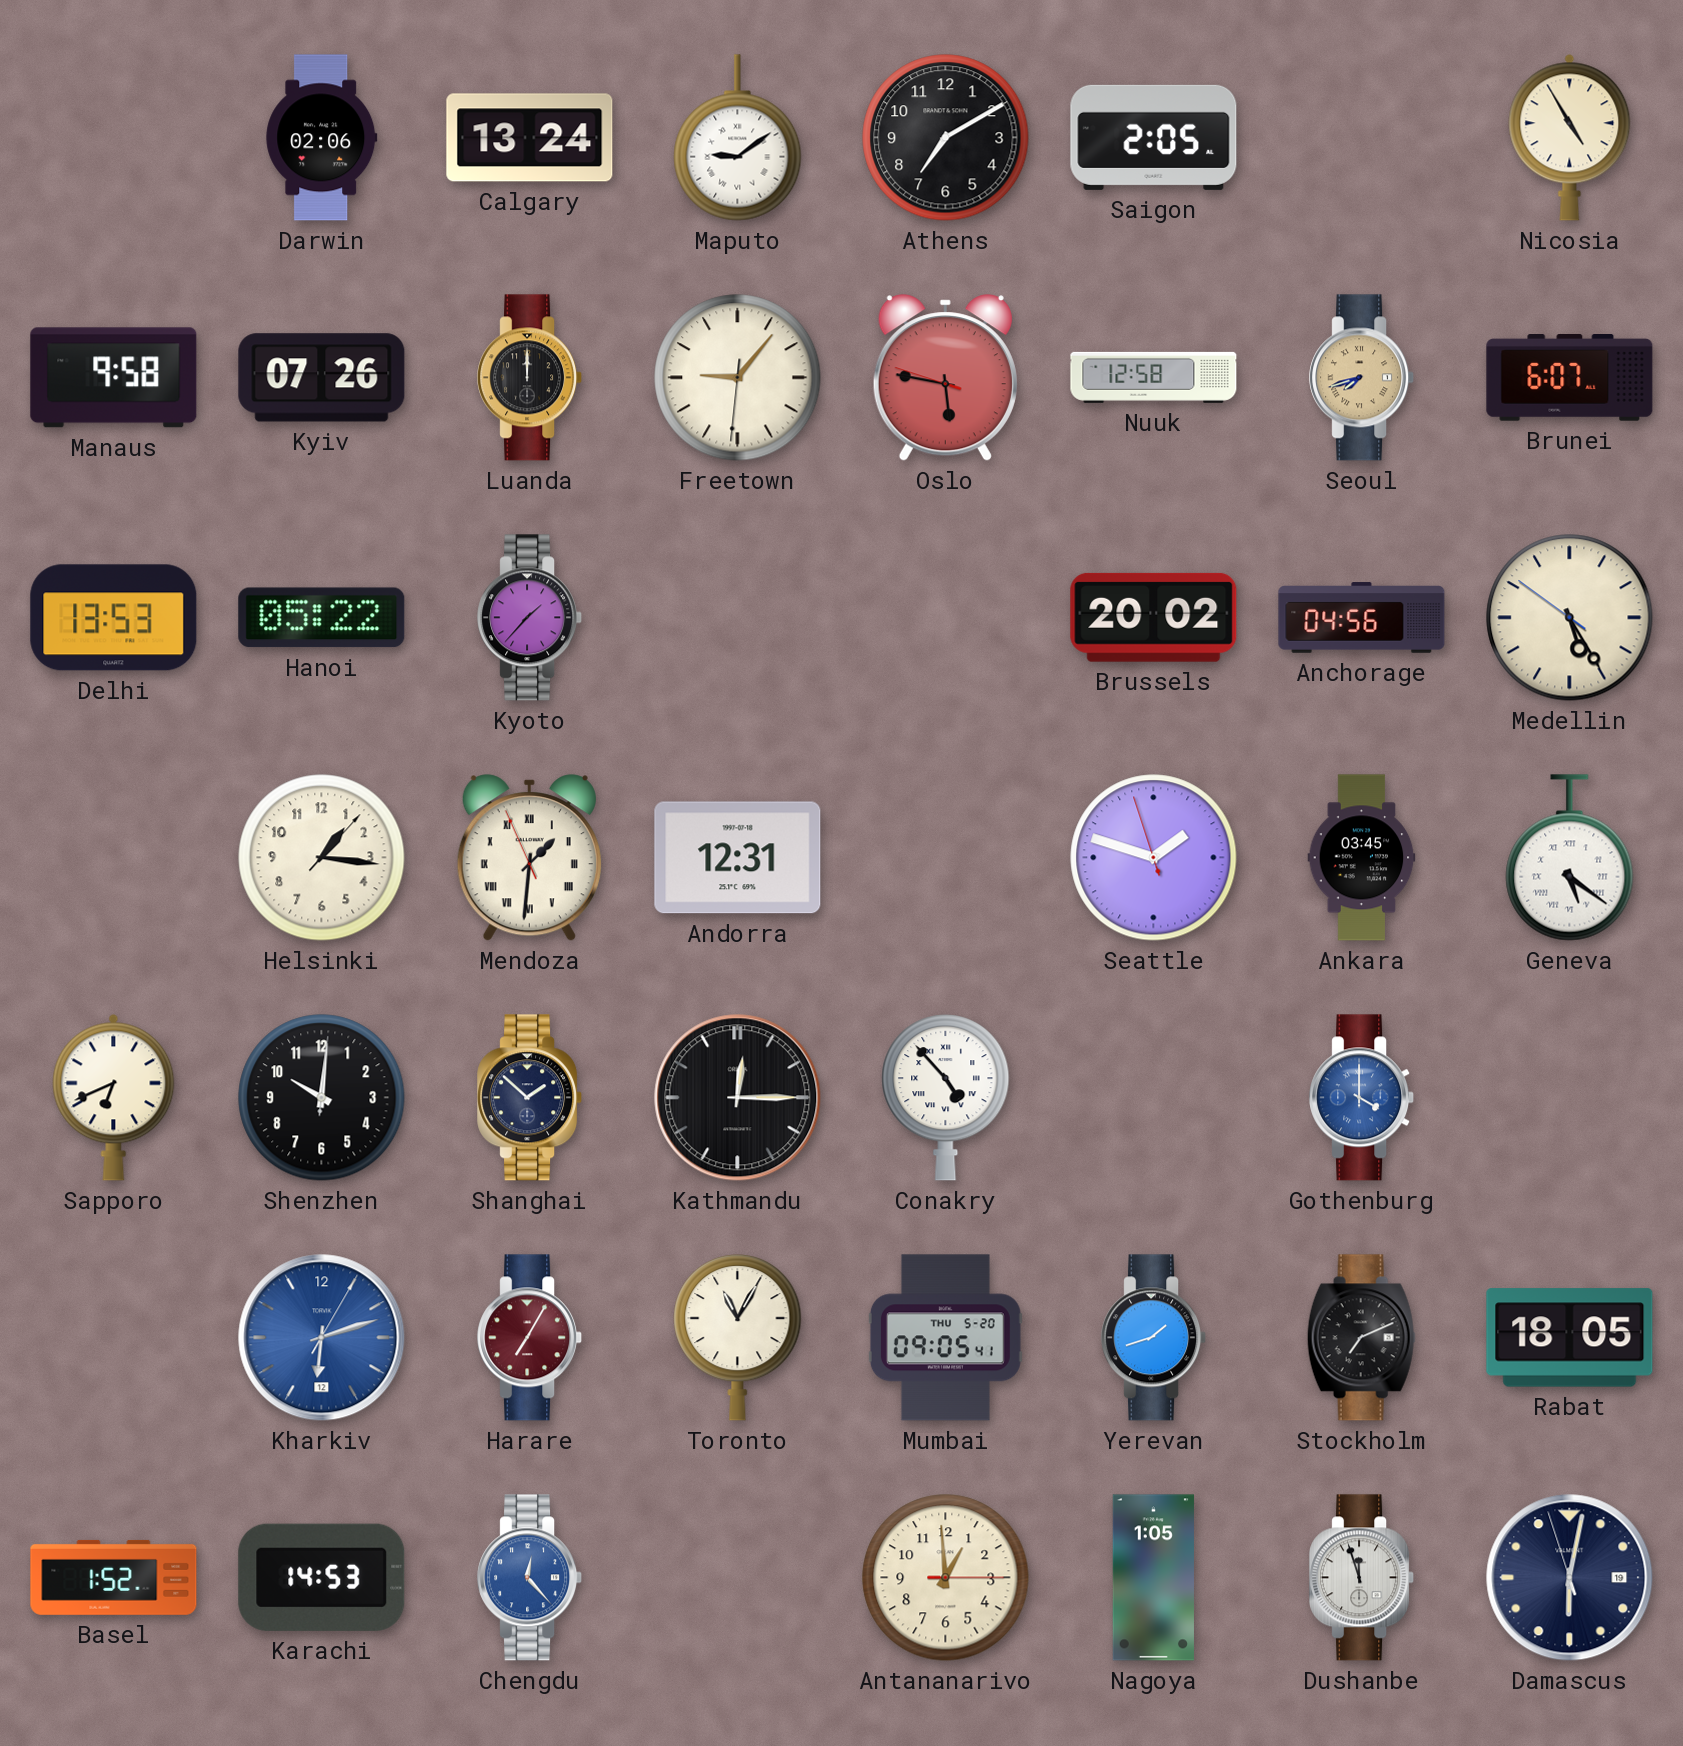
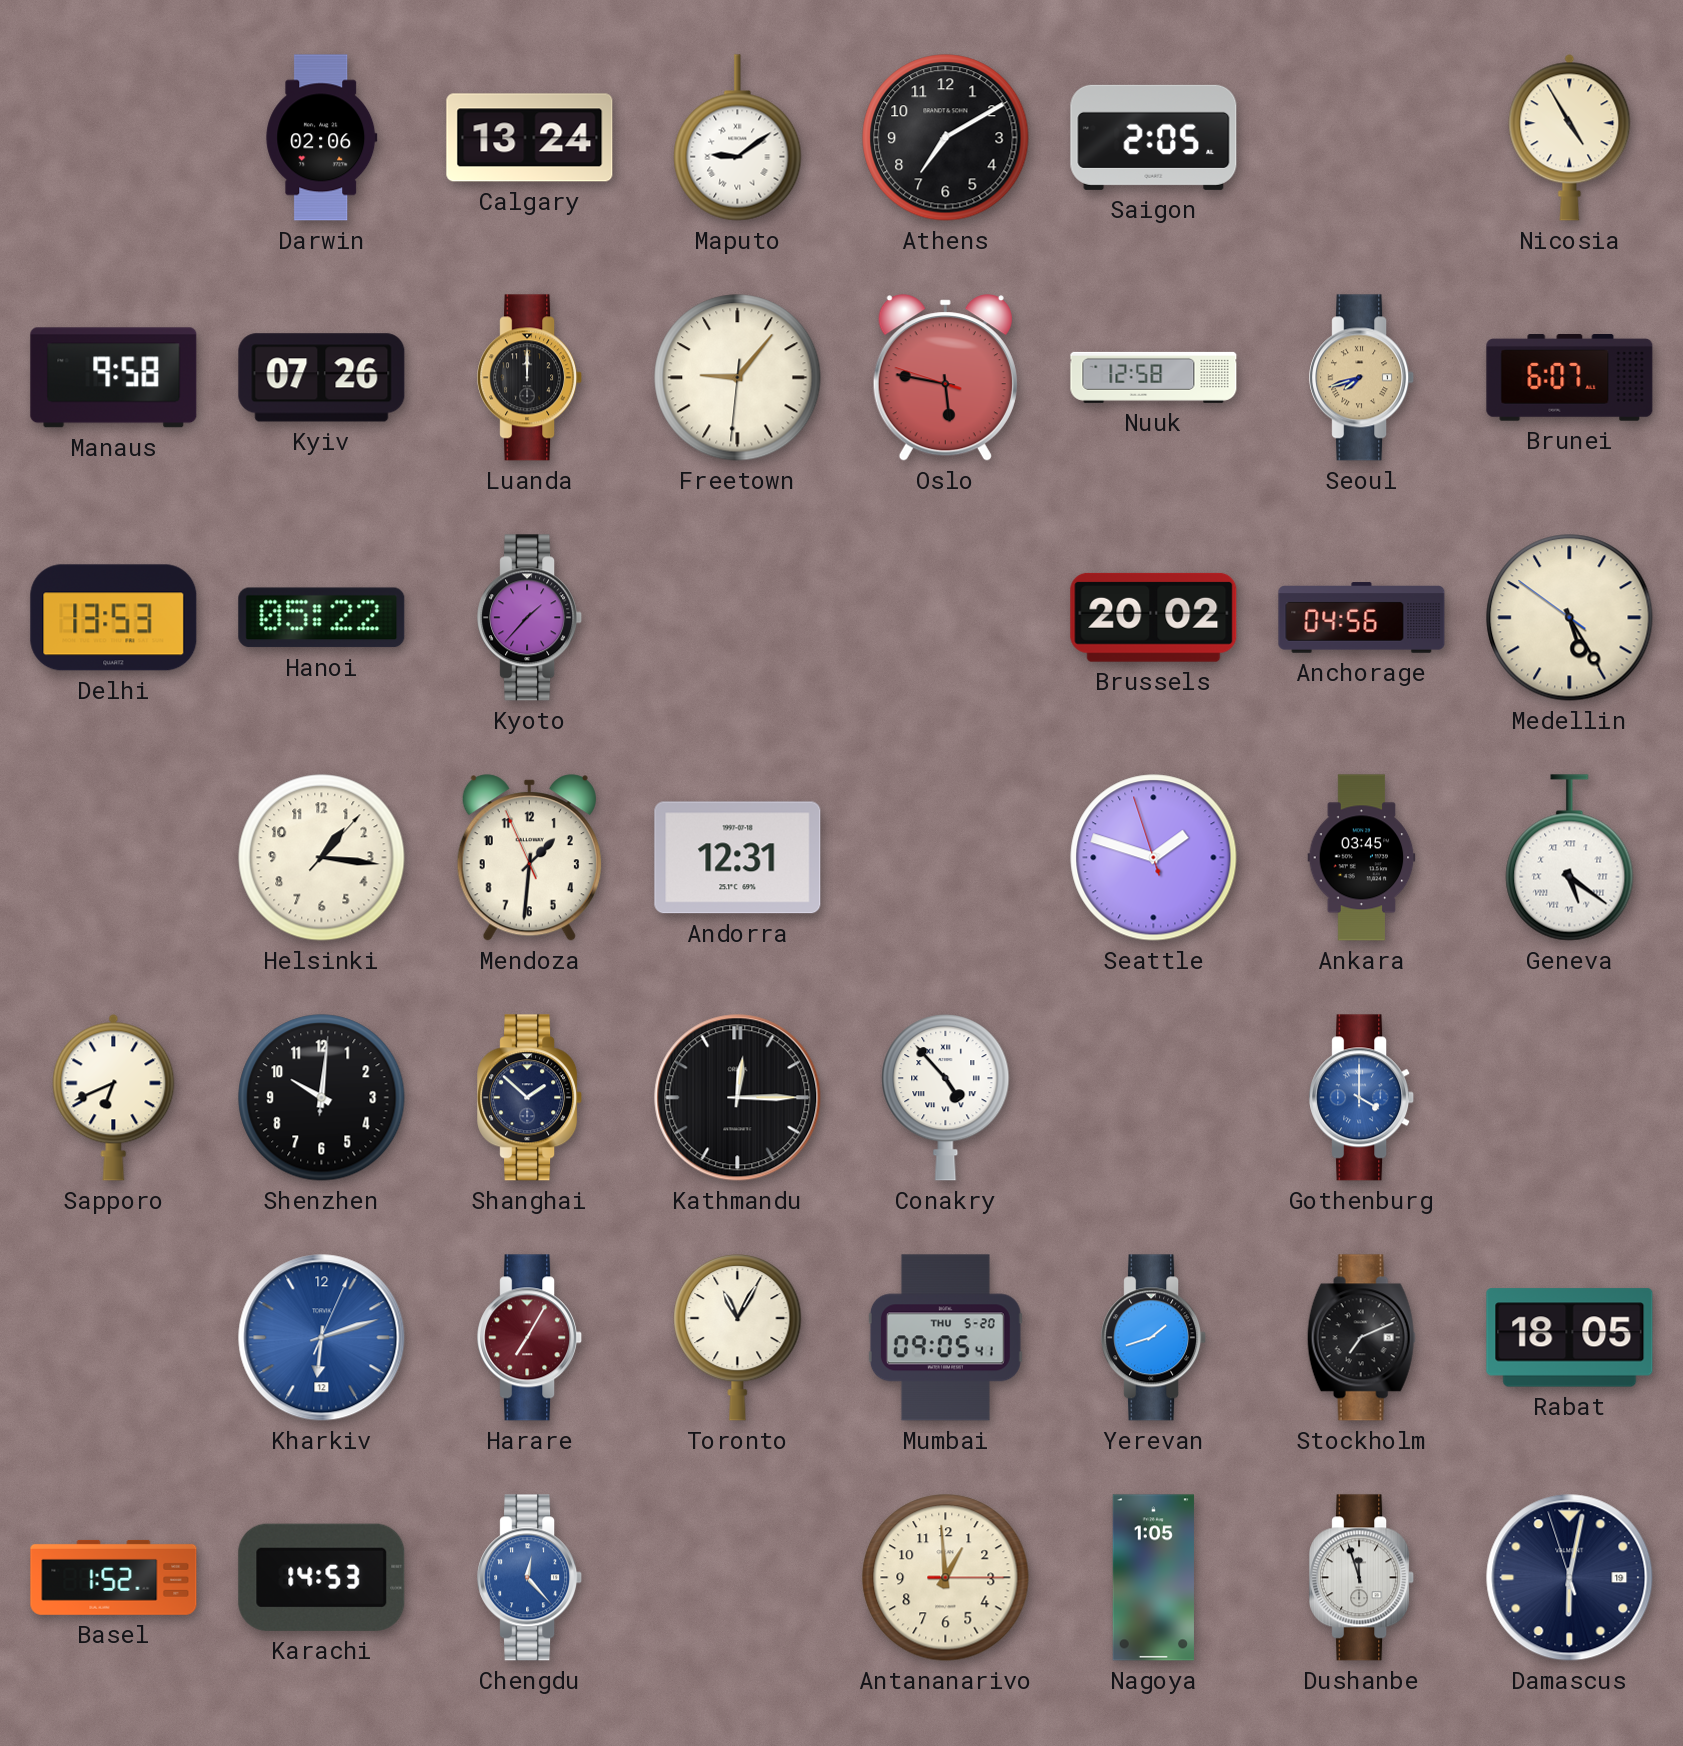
Mendoza numerals: Roman -> Arabic
Kharkiv: 6:12:05 -> 6:12:04
